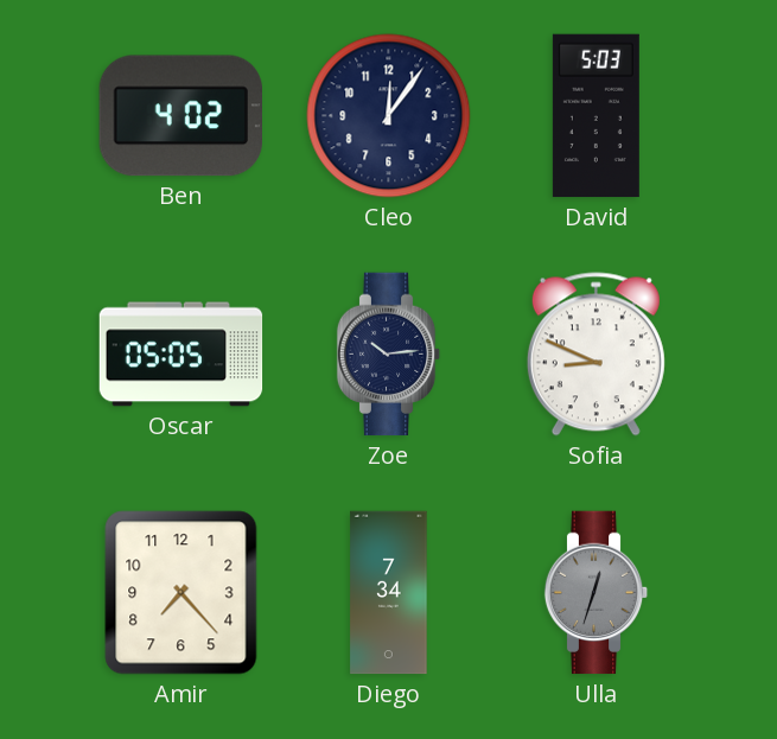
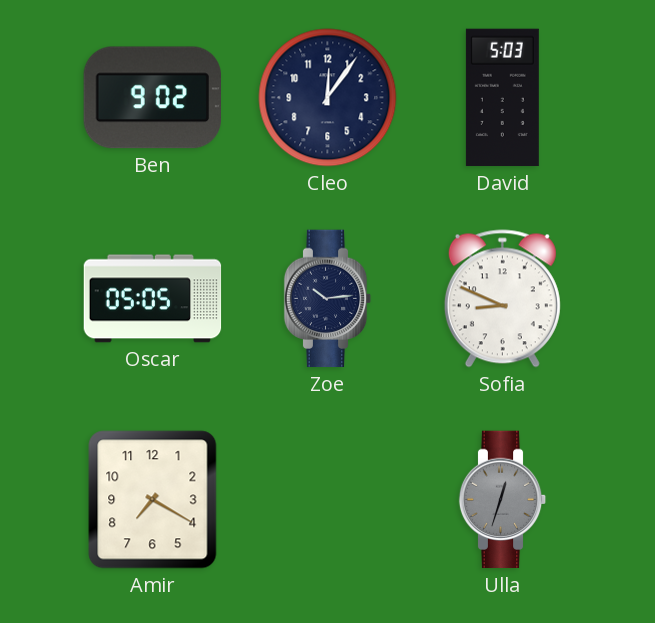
Ben: 4:02 -> 9:02
Amir: 7:23 -> 7:20
Diego: 7:34 -> none
